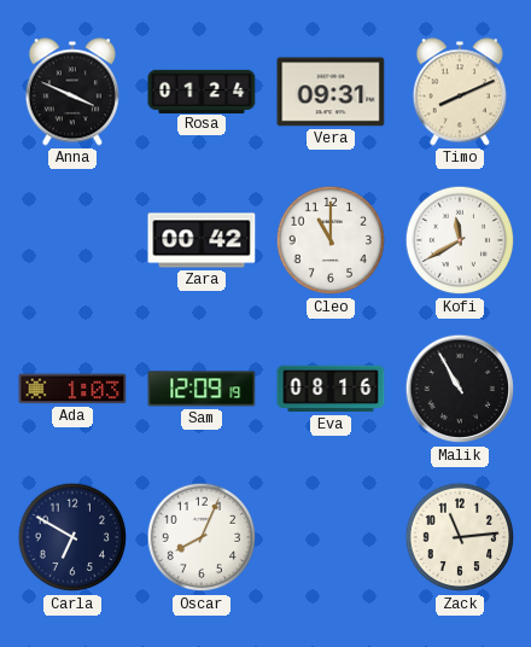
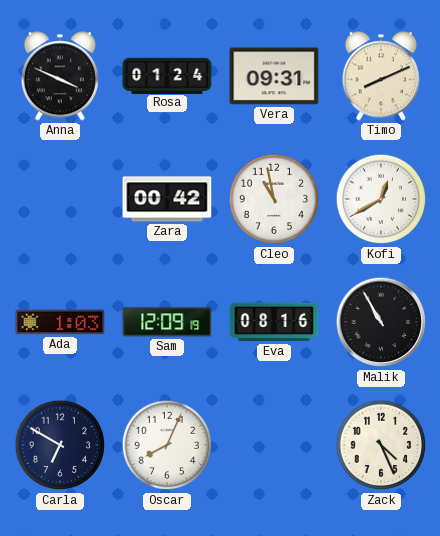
Cleo: 11:00 -> 10:58
Kofi: 11:40 -> 12:40
Zack: 11:14 -> 4:26
